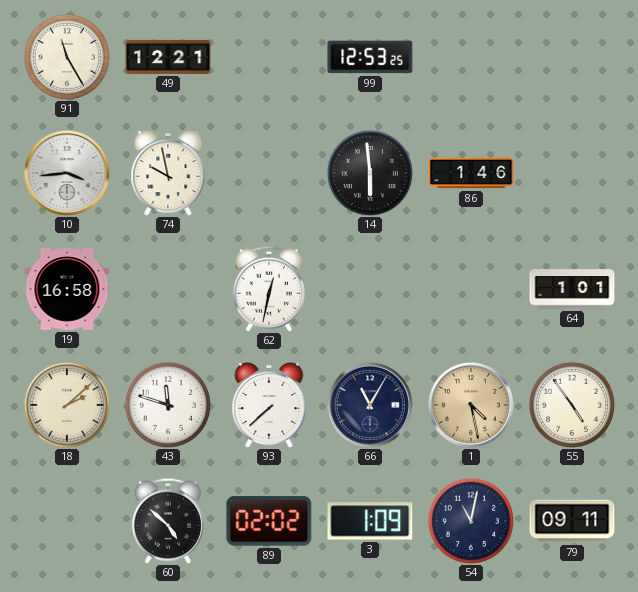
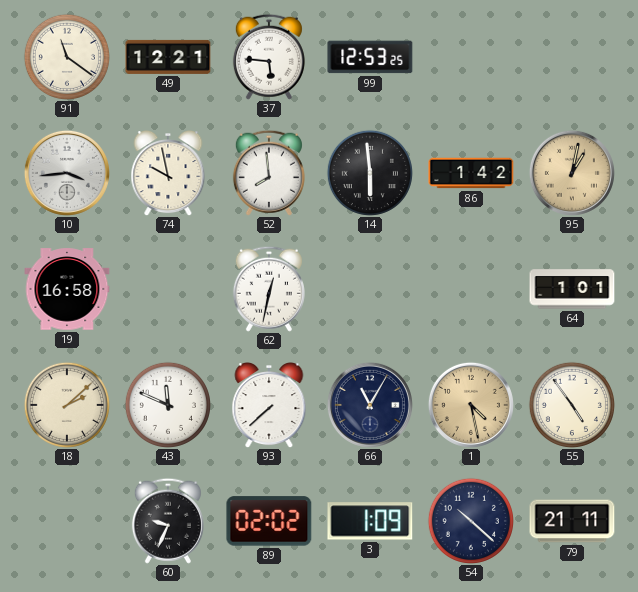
91: 11:25 -> 11:21
37: none -> 5:46
52: none -> 7:59
86: 1:46 -> 1:42
95: none -> 1:02
43: 11:48 -> 11:49
60: 4:52 -> 9:34
54: 11:02 -> 10:22
79: 09:11 -> 21:11
